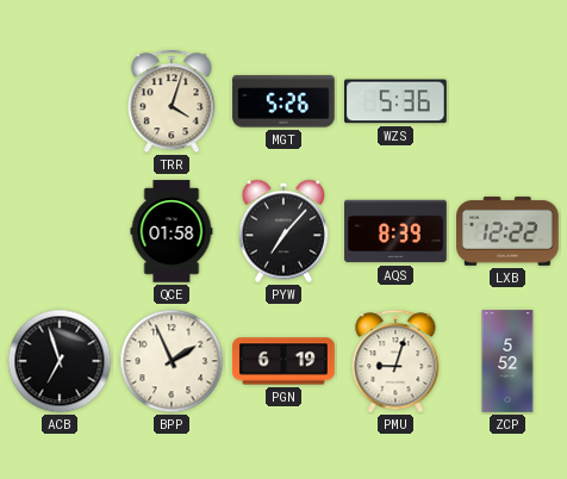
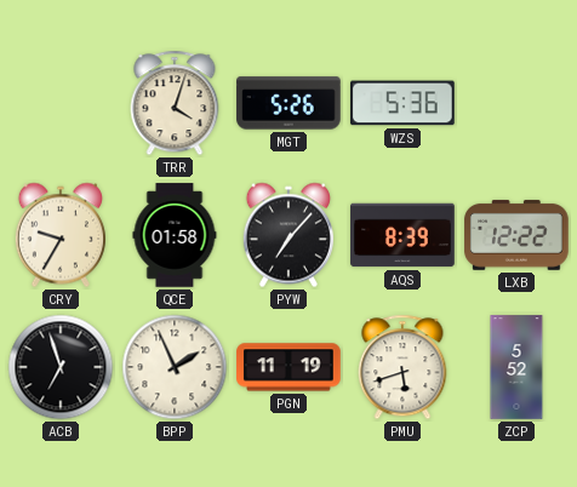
CRY: none -> 9:35
PGN: 6:19 -> 11:19
PMU: 9:03 -> 5:42
